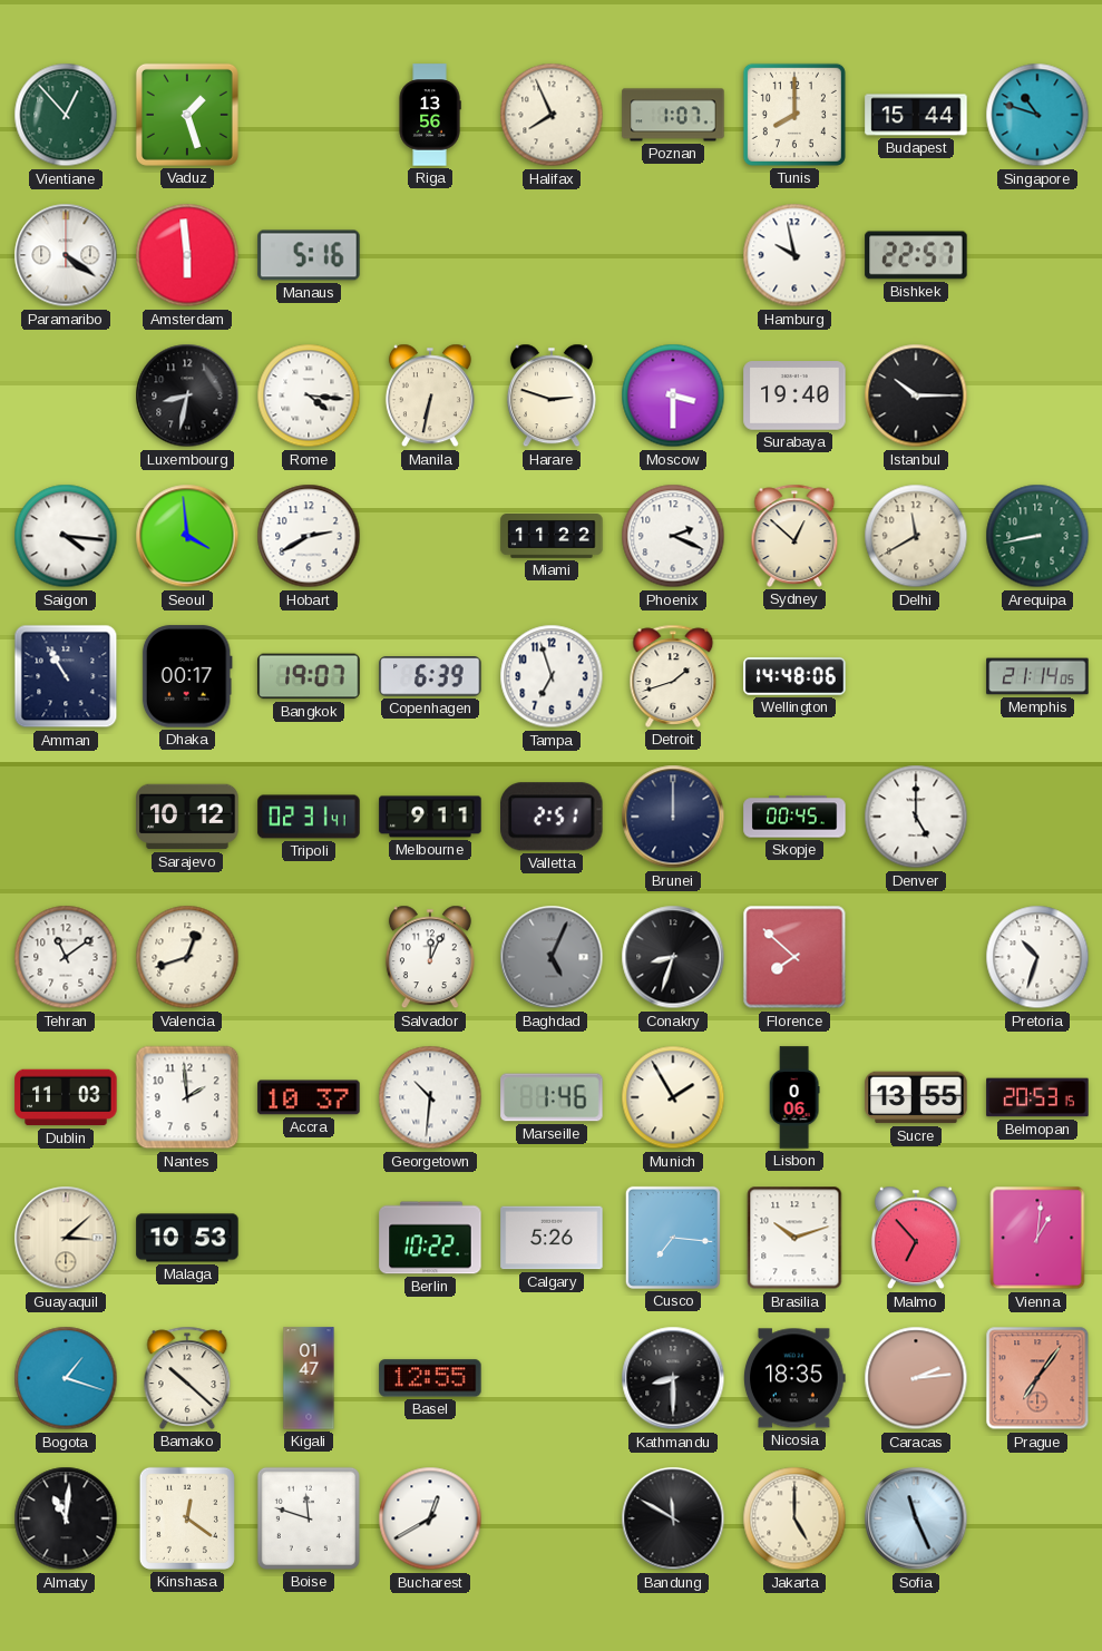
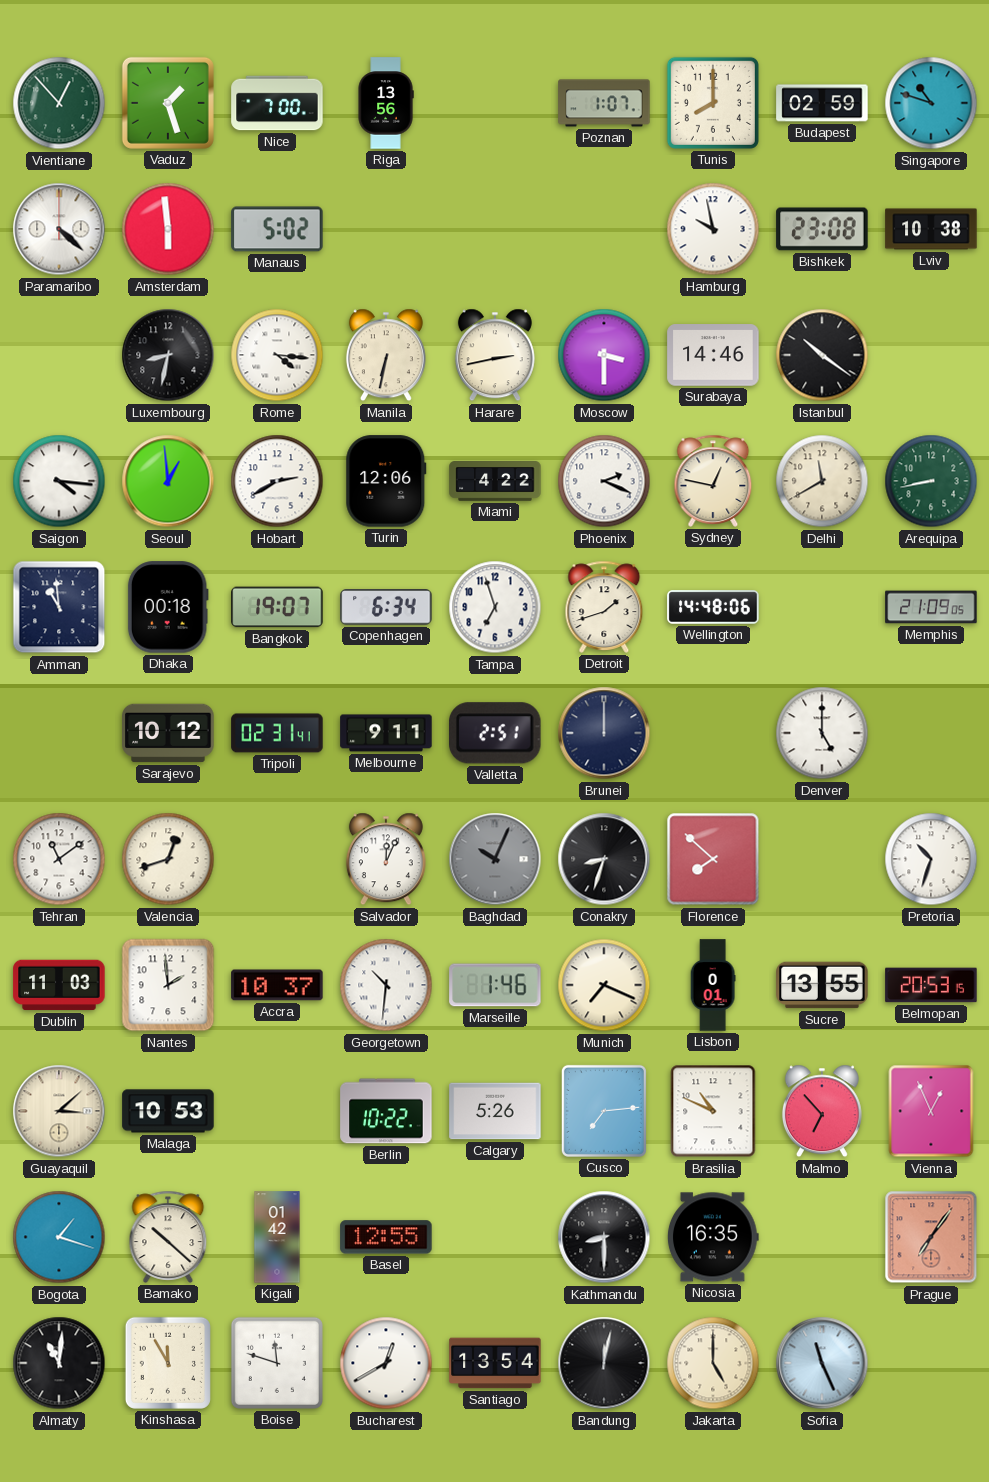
Nice: none -> 7:00
Halifax: 7:56 -> none
Budapest: 15:44 -> 02:59
Paramaribo: 4:21 -> 4:22
Manaus: 5:16 -> 5:02
Bishkek: 22:57 -> 23:08
Lviv: none -> 10:38
Harare: 2:48 -> 2:43
Surabaya: 19:40 -> 14:46
Istanbul: 10:15 -> 10:21
Seoul: 3:59 -> 12:59
Turin: none -> 12:06
Miami: 11:22 -> 4:22
Sydney: 12:52 -> 12:47
Amman: 10:55 -> 10:59
Dhaka: 00:17 -> 00:18
Copenhagen: 6:39 -> 6:34
Memphis: 21:14 -> 21:09
Skopje: 00:45 -> none
Baghdad: 5:04 -> 10:04
Munich: 1:55 -> 7:19
Lisbon: 0:06 -> 0:01
Cusco: 7:16 -> 7:14
Brasilia: 10:12 -> 10:49
Vienna: 1:01 -> 12:56
Kigali: 01:47 -> 01:42
Nicosia: 18:35 -> 16:35
Caracas: 2:14 -> none
Kinshasa: 12:21 -> 11:55
Santiago: none -> 13:54
Bandung: 11:50 -> 12:02
